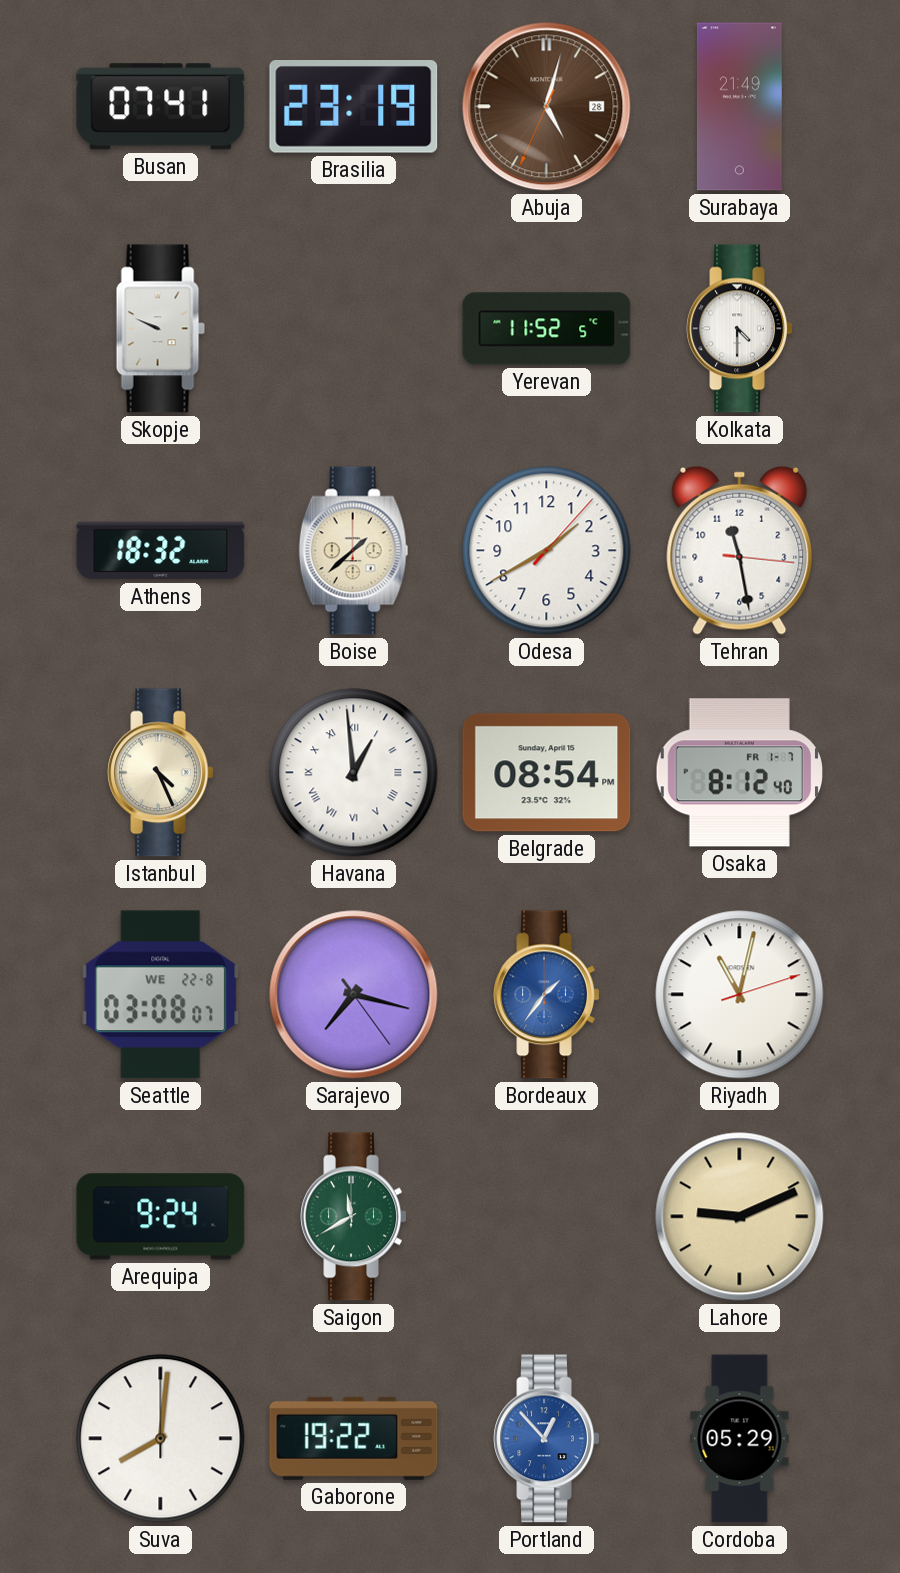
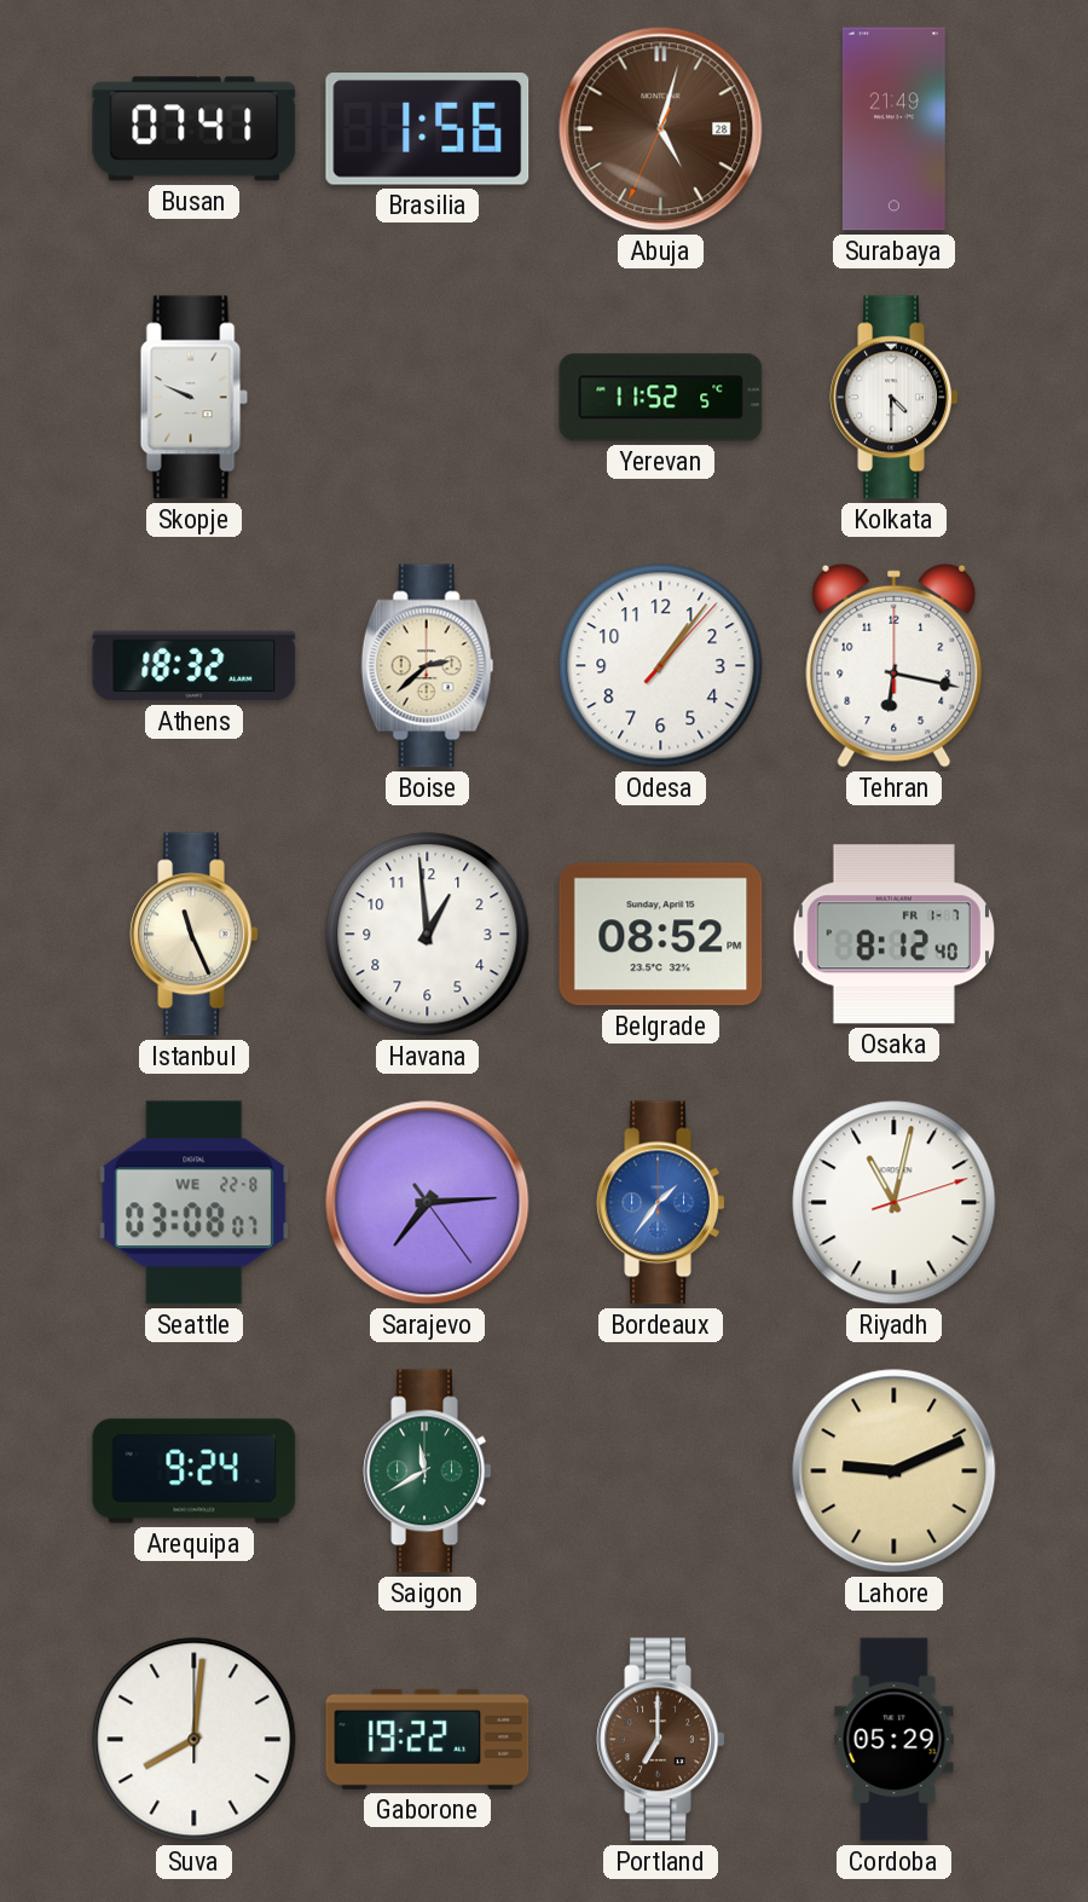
Brasilia: 23:19 -> 1:56
Boise: 1:38 -> 2:38
Odesa: 1:40 -> 1:06
Tehran: 11:28 -> 6:17
Istanbul: 4:26 -> 11:26
Havana numerals: Roman -> Arabic
Belgrade: 08:54 -> 08:52
Sarajevo: 7:17 -> 7:14
Portland: 12:53 -> 7:00
Portland dial: blue -> brown
